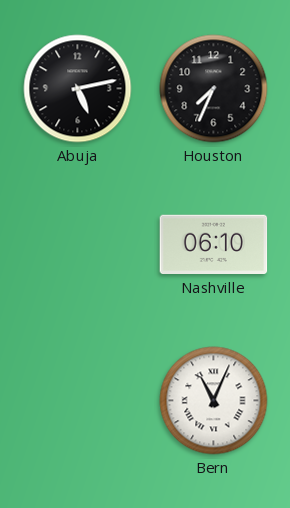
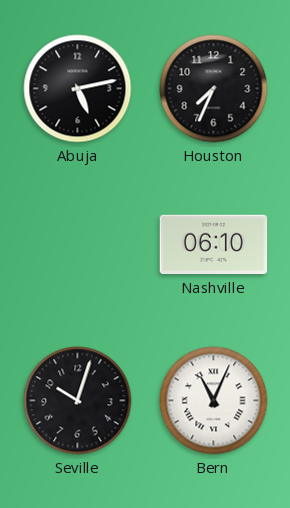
Seville: none -> 10:03
